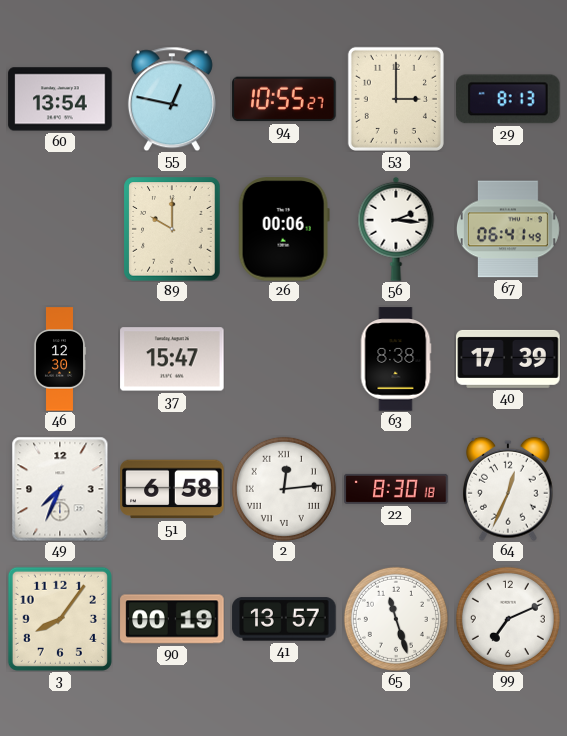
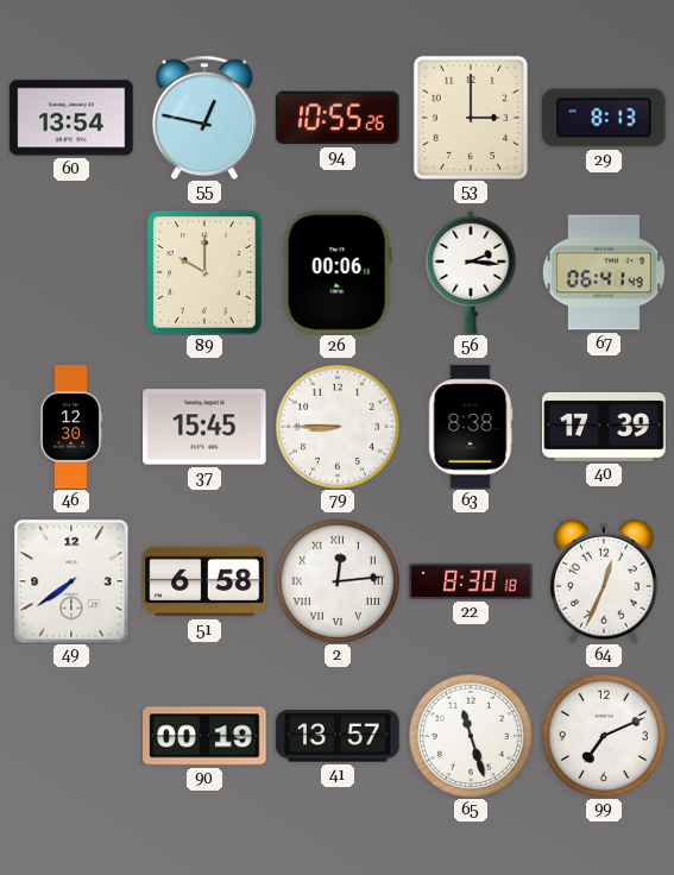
94: 10:55:27 -> 10:55:26
37: 15:47 -> 15:45
79: none -> 8:45
49: 7:34 -> 7:39
3: 8:06 -> none
